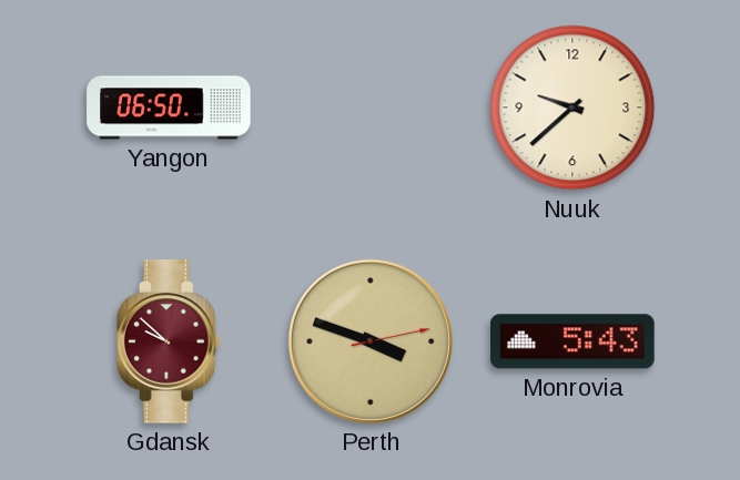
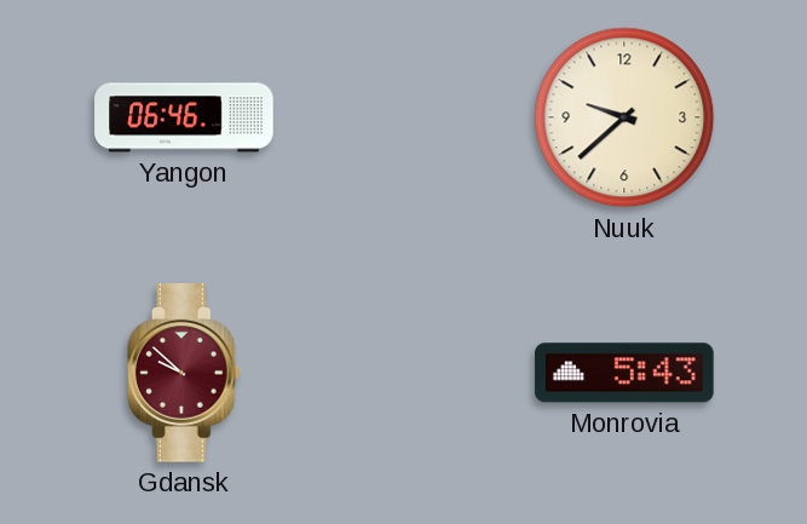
Yangon: 06:50 -> 06:46
Perth: 3:48 -> none
